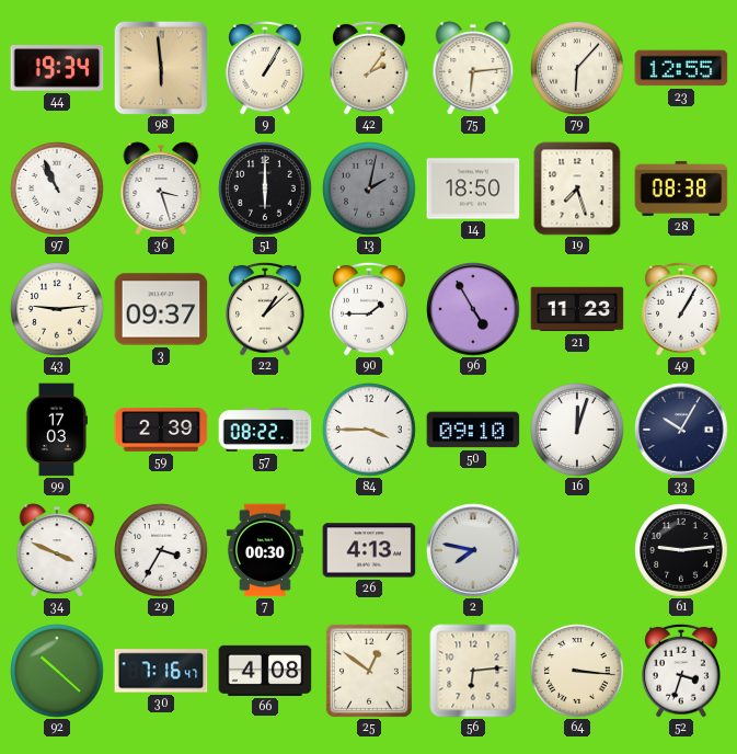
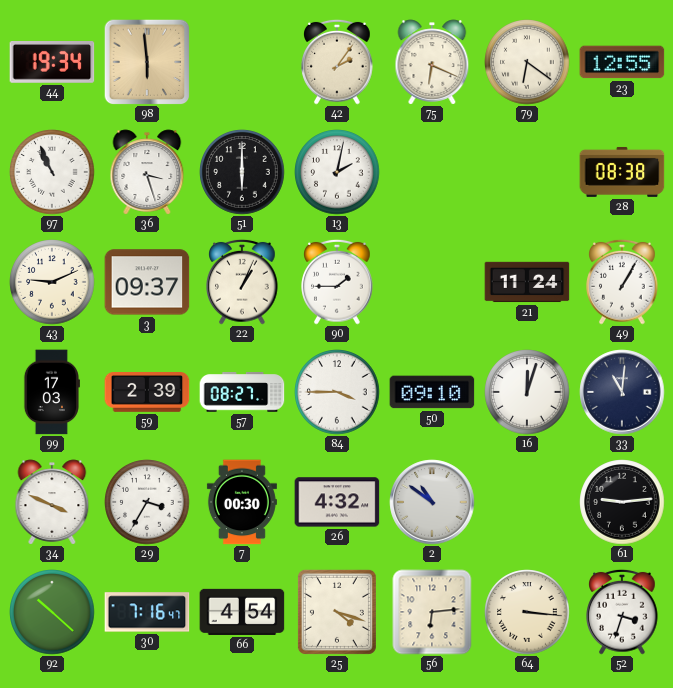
9: 1:05 -> none
75: 6:14 -> 6:19
79: 6:07 -> 6:21
13 dial: grey -> white
14: 18:50 -> none
19: 7:27 -> none
43: 9:14 -> 9:11
22: 1:08 -> 1:04
96: 4:55 -> none
21: 11:23 -> 11:24
57: 08:22 -> 08:27
33: 10:05 -> 11:01
26: 4:13 -> 4:32
2: 7:47 -> 10:51
66: 4:08 -> 4:54
25: 12:51 -> 4:18
